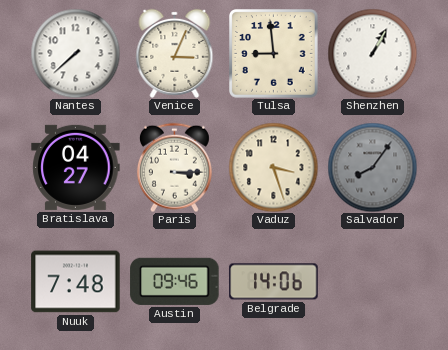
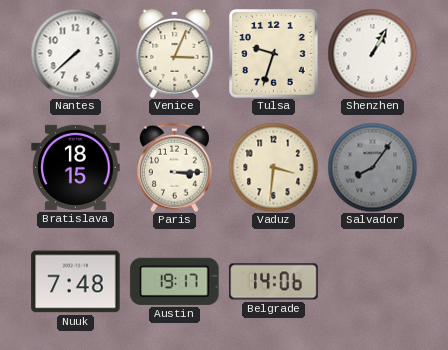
Tulsa: 8:59 -> 9:33
Bratislava: 04:27 -> 18:15
Vaduz: 3:27 -> 3:31
Austin: 09:46 -> 19:17
